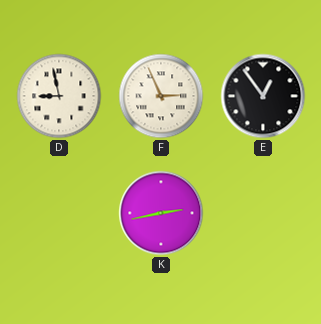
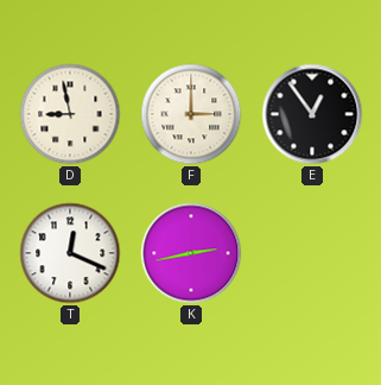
F: 2:56 -> 3:00
T: none -> 12:19
